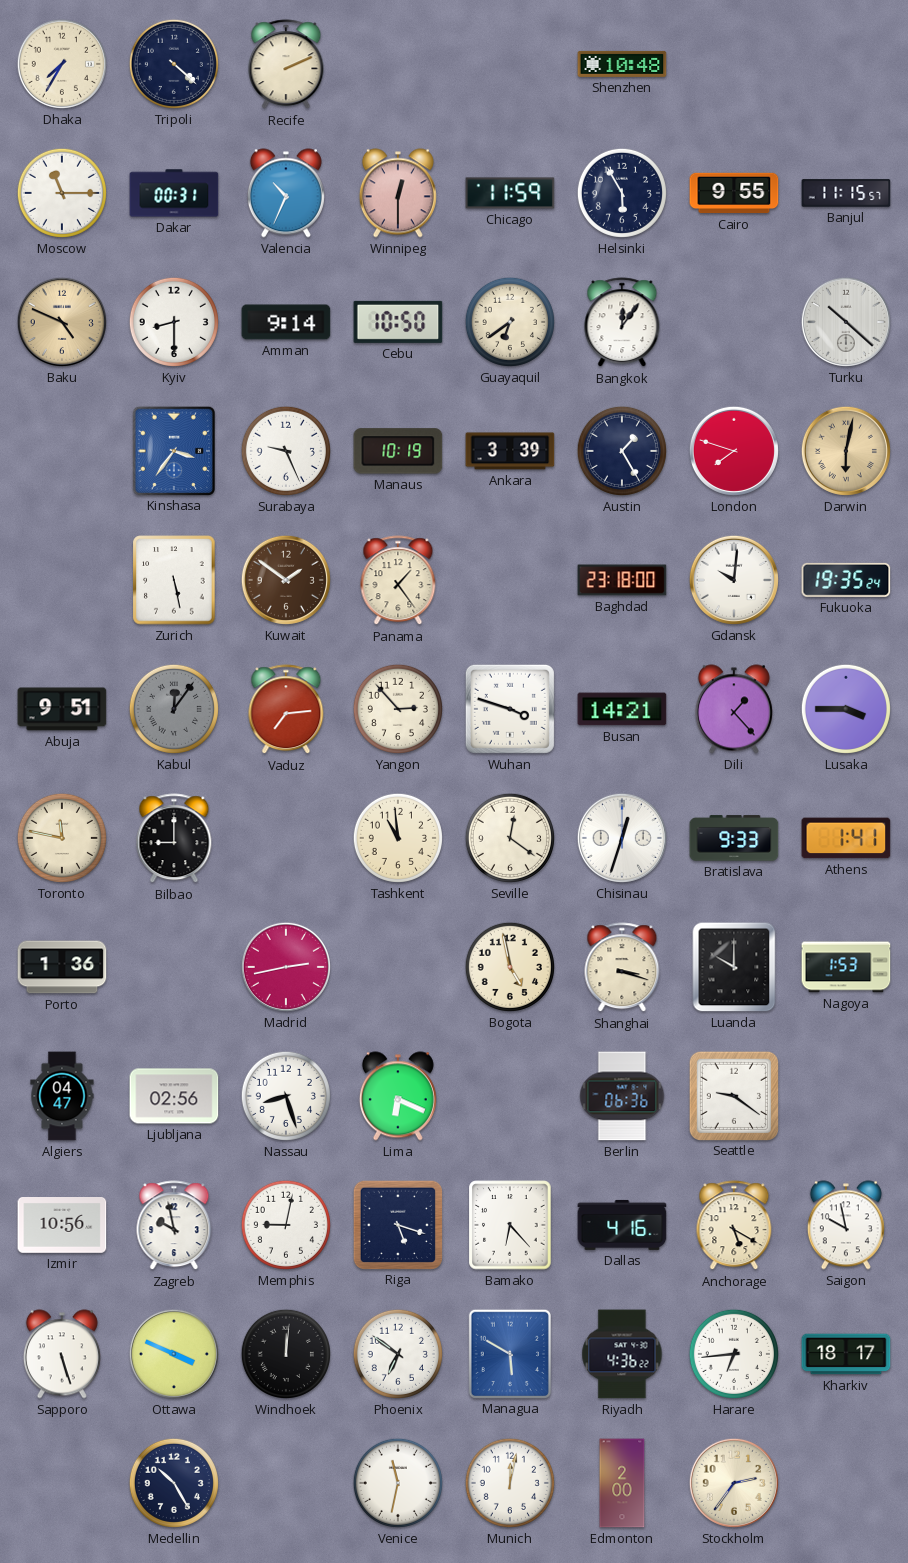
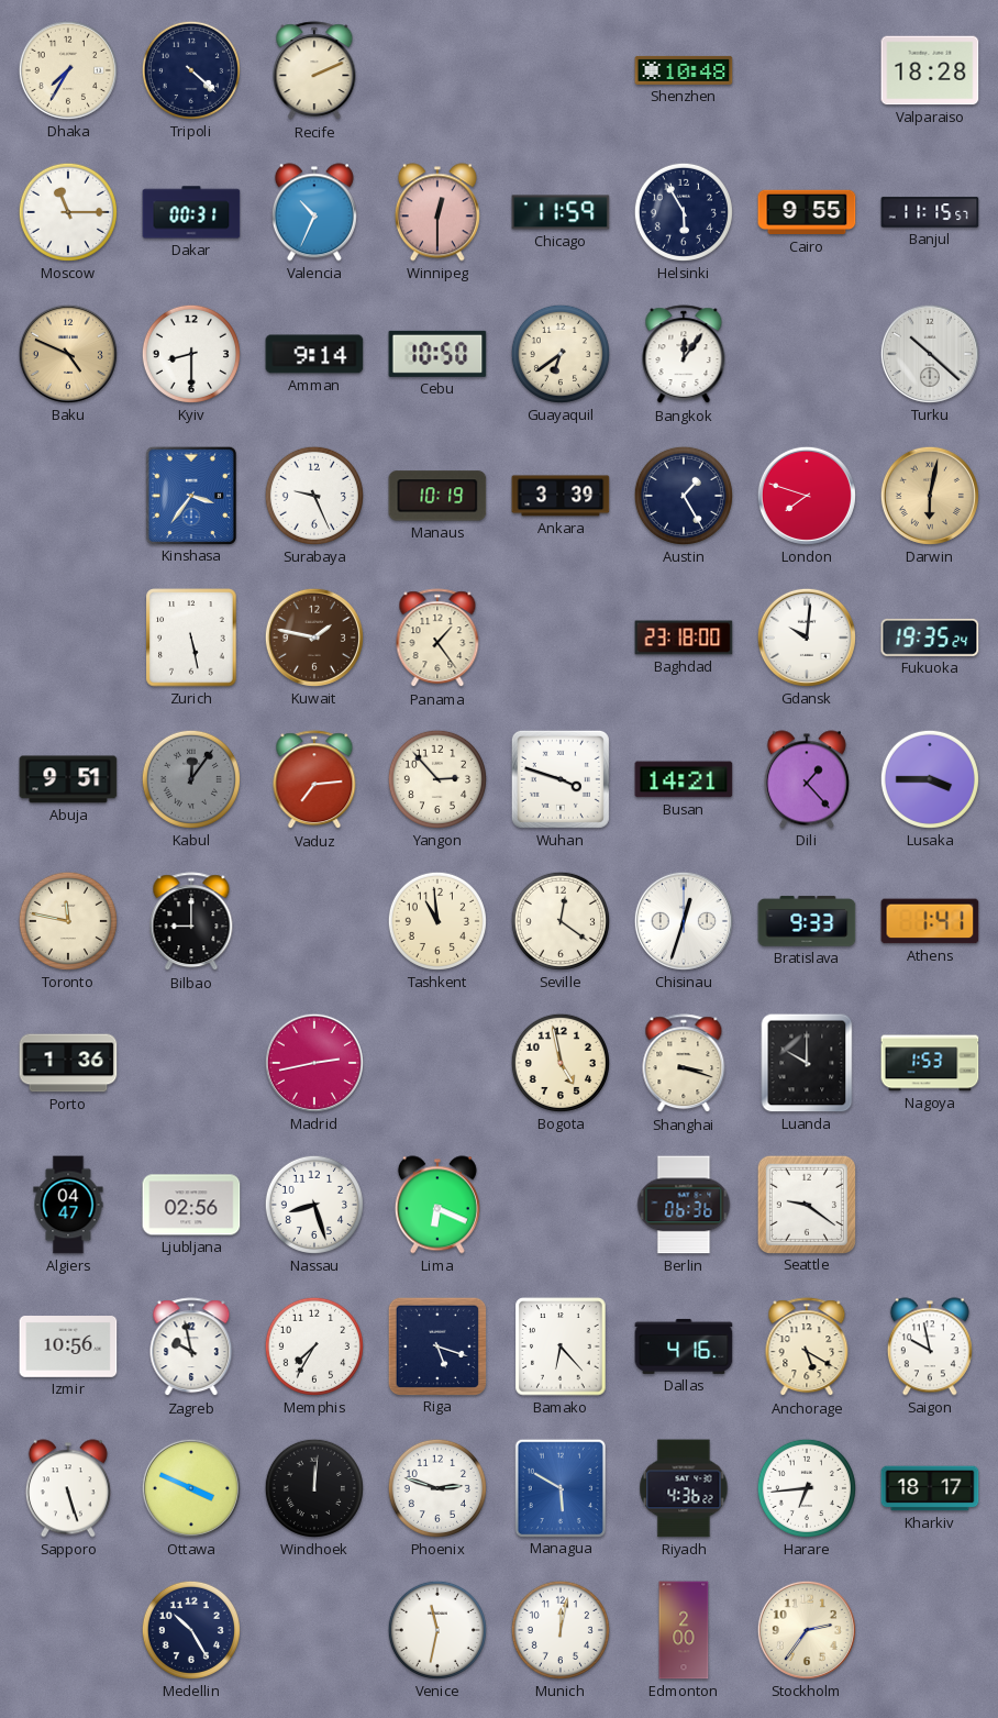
Valparaiso: none -> 18:28
Kuwait: 1:51 -> 1:47
Memphis: 9:02 -> 7:35
Phoenix: 6:51 -> 2:48
